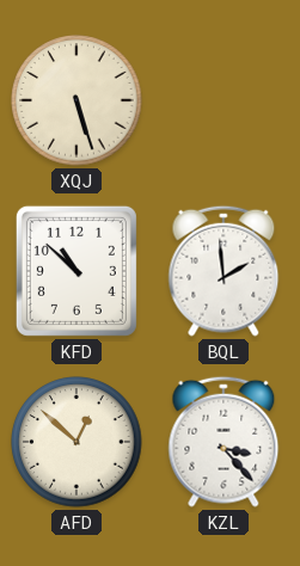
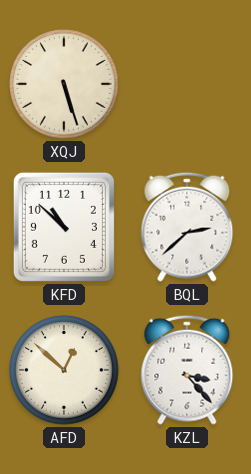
BQL: 1:59 -> 2:38
